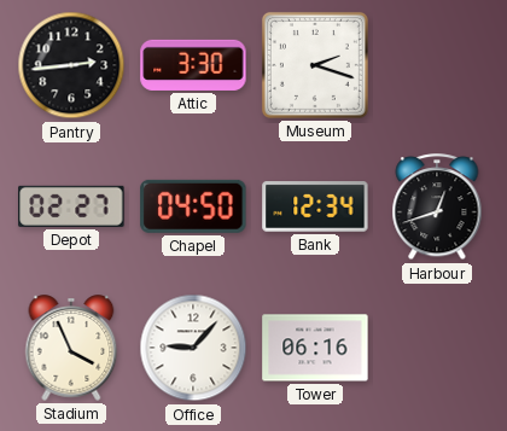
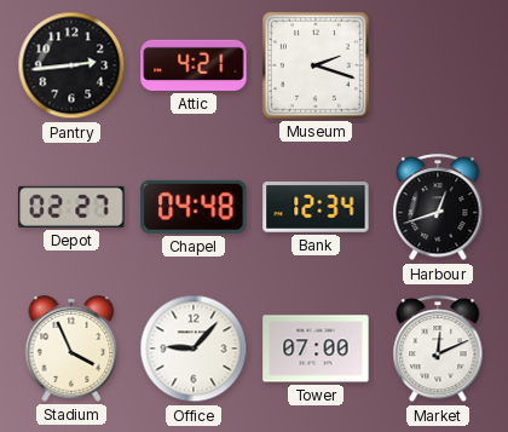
Attic: 3:30 -> 4:21
Chapel: 04:50 -> 04:48
Tower: 06:16 -> 07:00
Market: none -> 12:11
